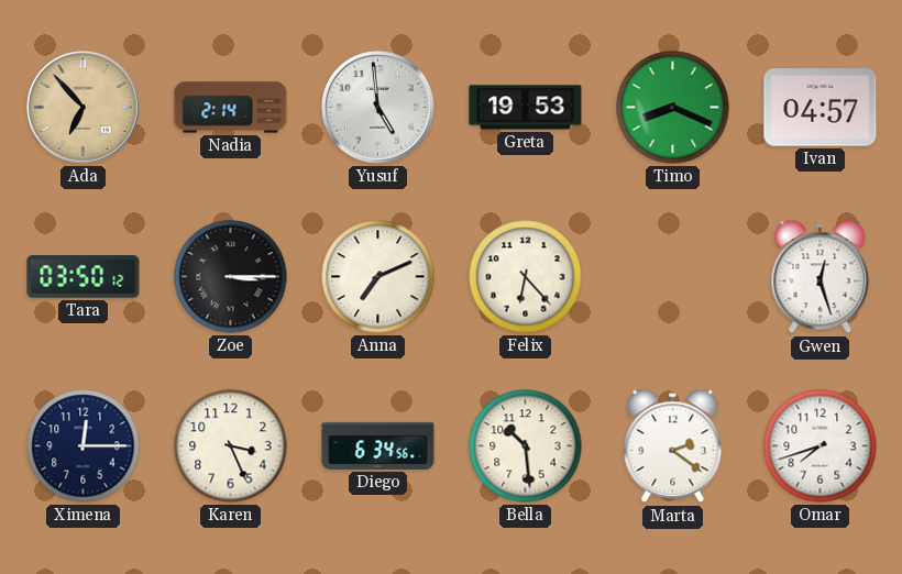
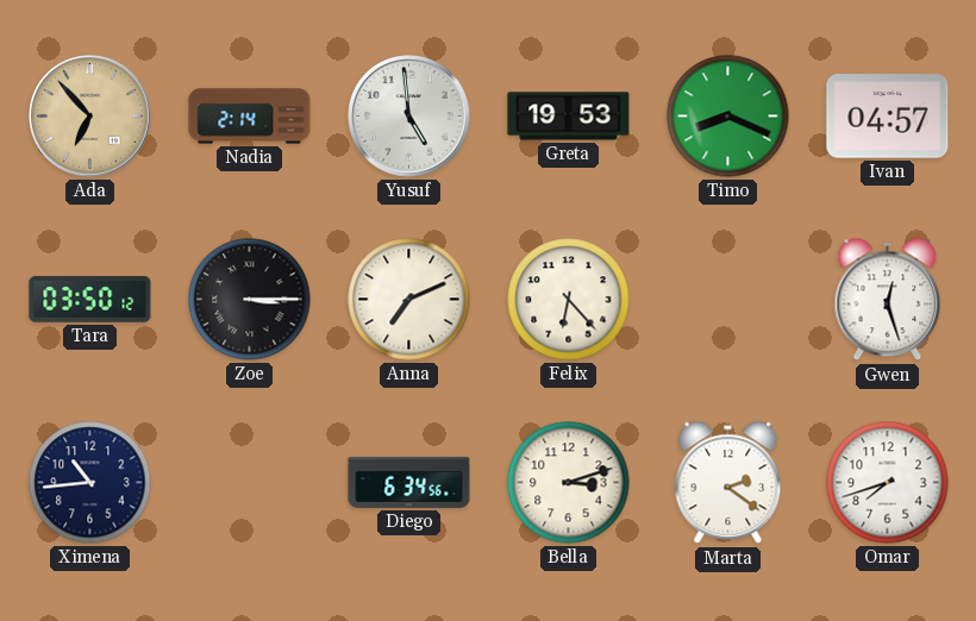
Ximena: 12:15 -> 10:44
Karen: 3:26 -> none
Bella: 10:29 -> 3:12
